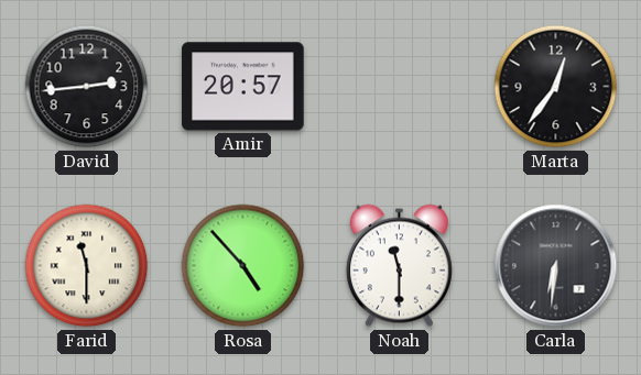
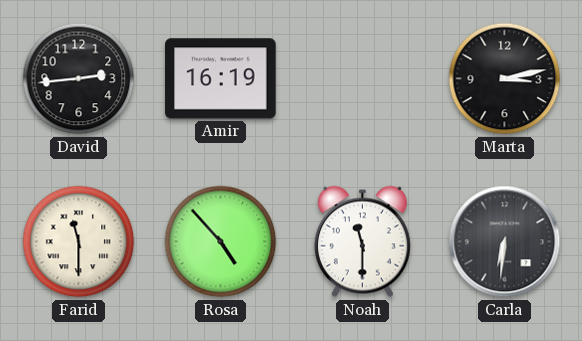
Amir: 20:57 -> 16:19
Marta: 12:36 -> 3:13
